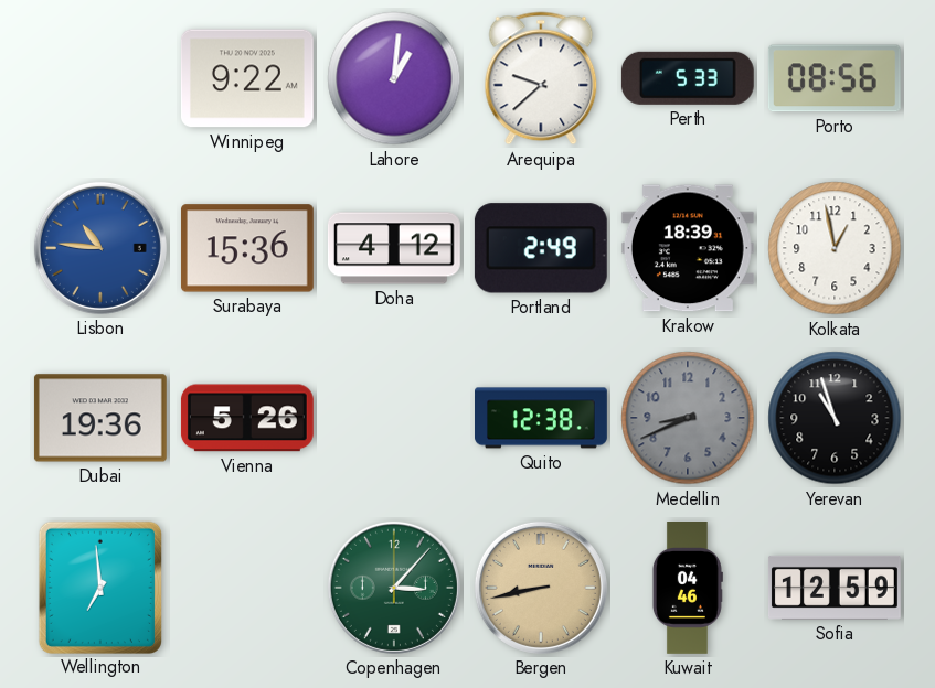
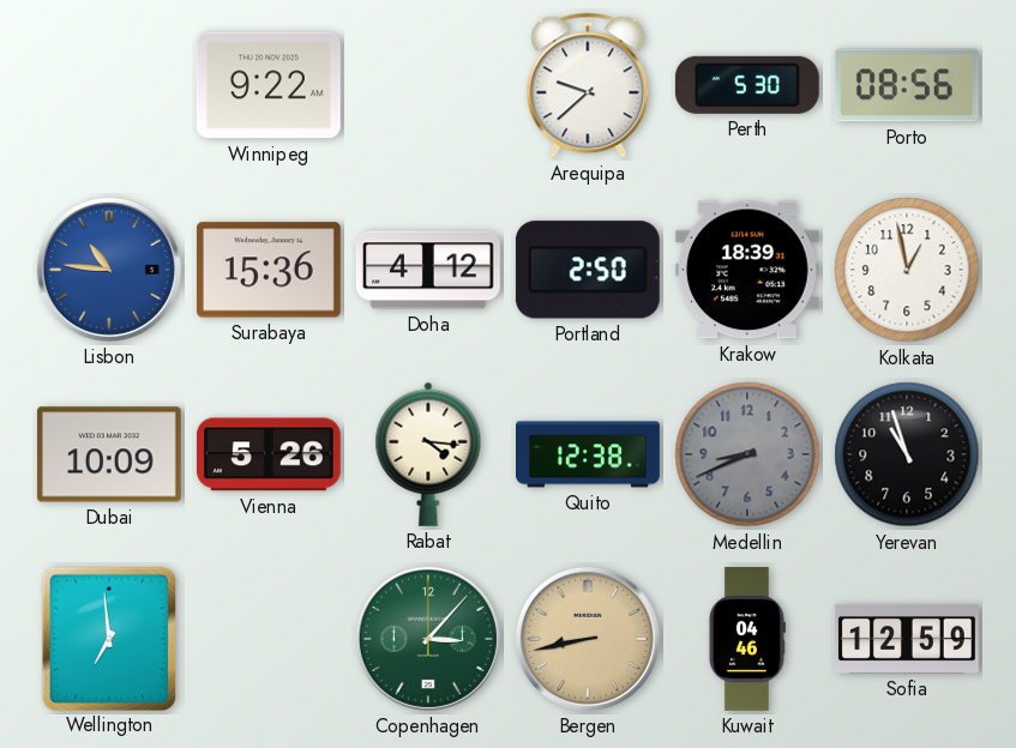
Lahore: 1:01 -> none
Perth: 5:33 -> 5:30
Portland: 2:49 -> 2:50
Dubai: 19:36 -> 10:09
Rabat: none -> 4:16
